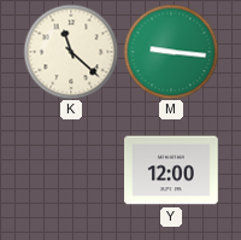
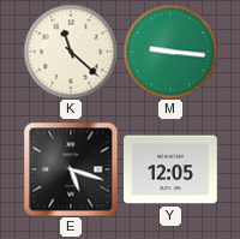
E: none -> 5:18
Y: 12:00 -> 12:05
